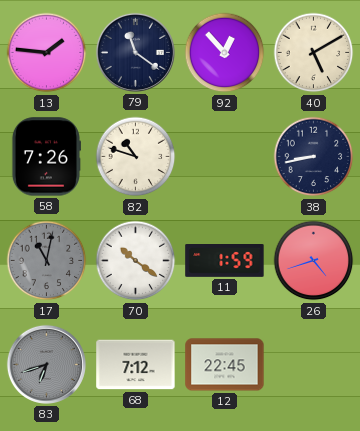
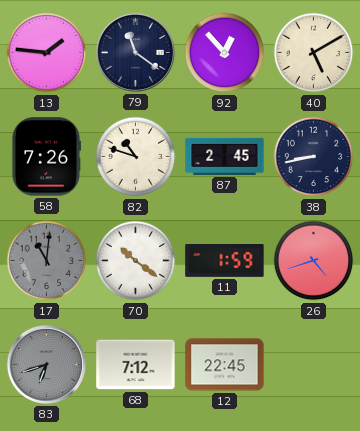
87: none -> 2:45
17: 11:02 -> 11:01
